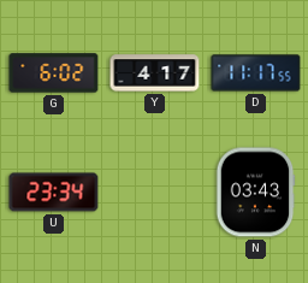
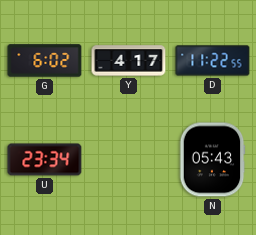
D: 11:17 -> 11:22
N: 03:43 -> 05:43
